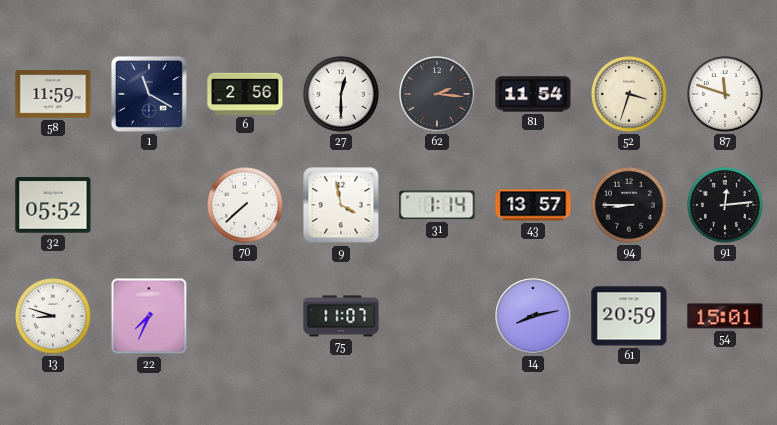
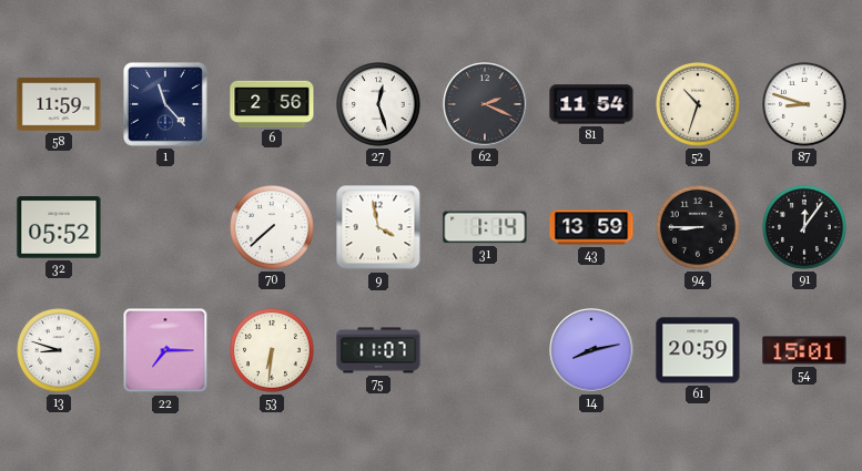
1: 11:20 -> 11:23
27: 12:30 -> 12:27
62: 2:16 -> 2:19
52: 3:33 -> 10:33
87: 11:48 -> 8:48
43: 13:57 -> 13:59
91: 12:14 -> 12:06
22: 7:34 -> 7:15
53: none -> 6:31
